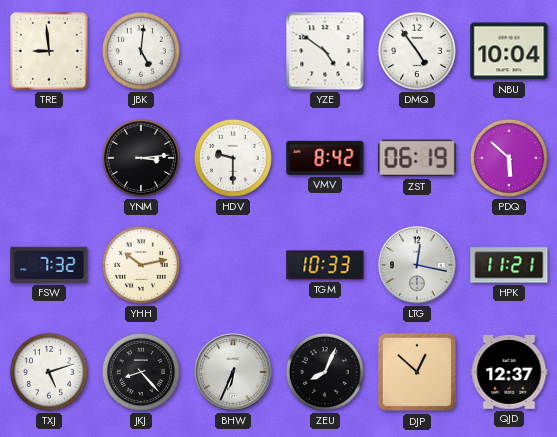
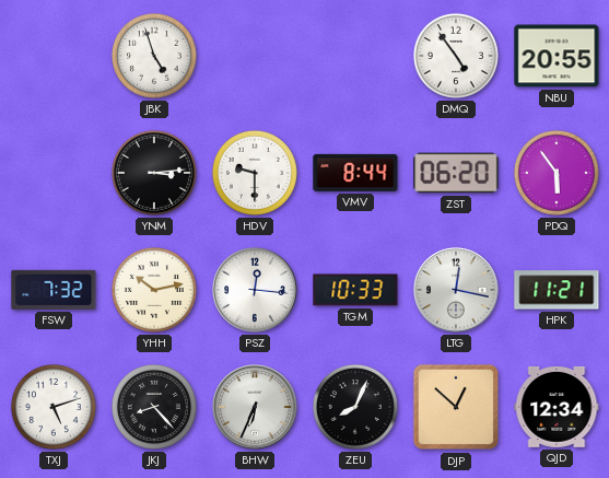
TRE: 8:59 -> none
JBK: 5:01 -> 4:57
YZE: 4:51 -> none
NBU: 10:04 -> 20:55
VMV: 8:42 -> 8:44
ZST: 06:19 -> 06:20
PDQ: 5:52 -> 5:54
PSZ: none -> 12:16
QJD: 12:37 -> 12:34
